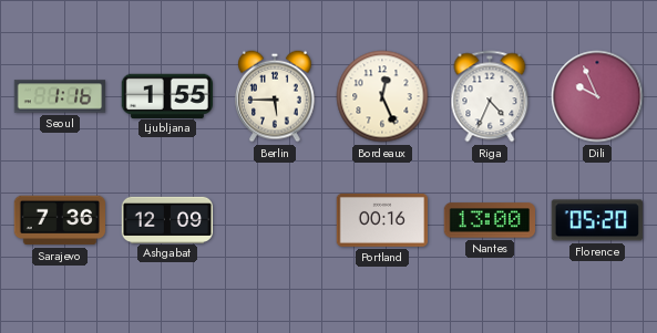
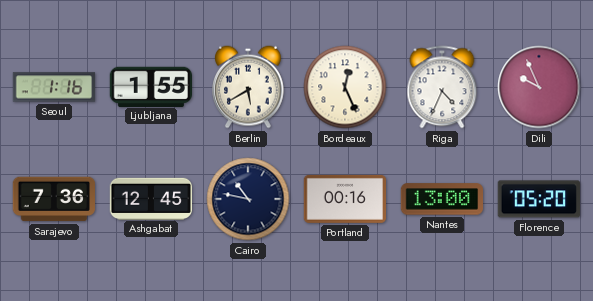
Berlin: 5:45 -> 5:40
Ashgabat: 12:09 -> 12:45
Cairo: none -> 10:47
